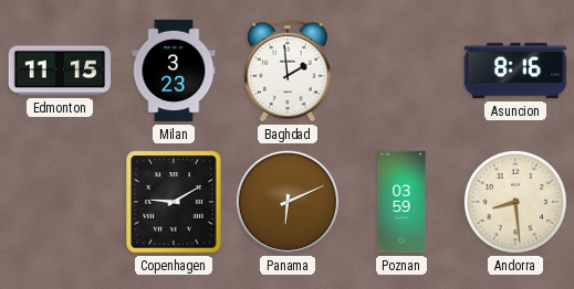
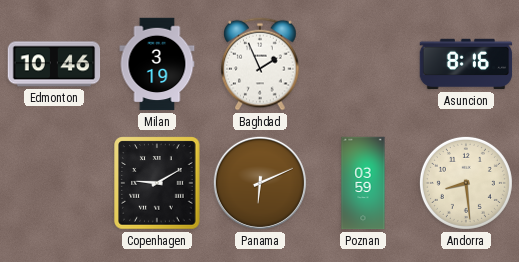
Edmonton: 11:15 -> 10:46
Milan: 3:23 -> 3:19
Baghdad: 1:59 -> 1:56
